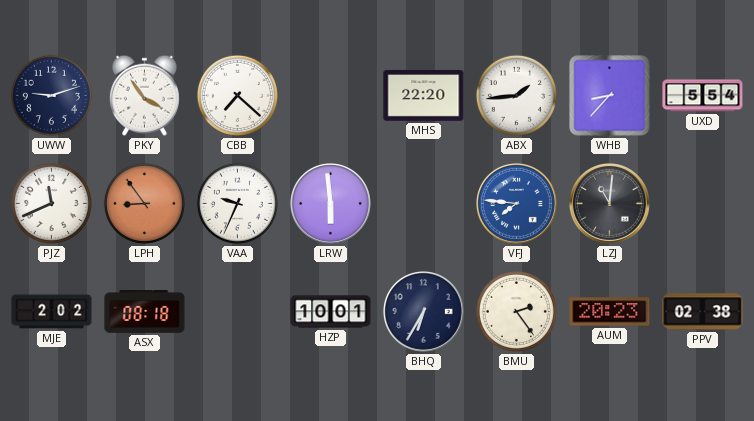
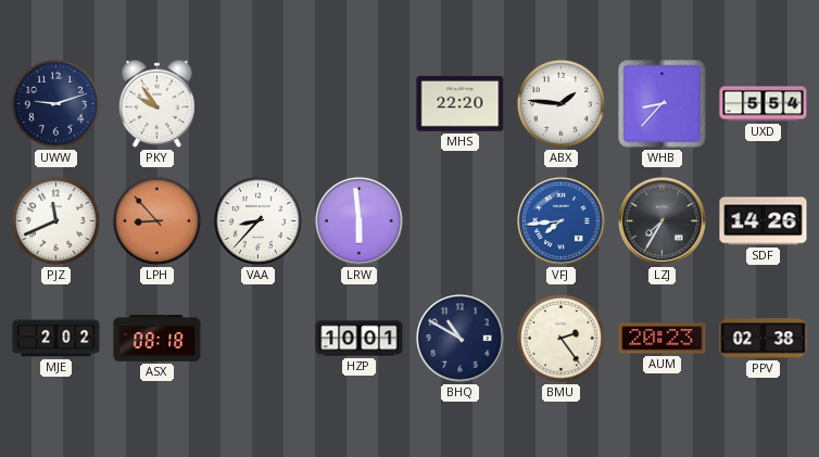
PKY: 3:54 -> 9:54
CBB: 7:22 -> none
ABX: 1:44 -> 1:46
LPH: 8:54 -> 8:53
VAA: 9:34 -> 8:37
VFJ: 7:46 -> 7:44
LZJ: 11:01 -> 7:35
SDF: none -> 14:26
BHQ: 6:35 -> 10:50
